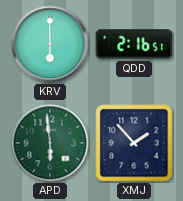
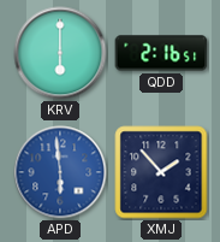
APD dial: green -> blue
